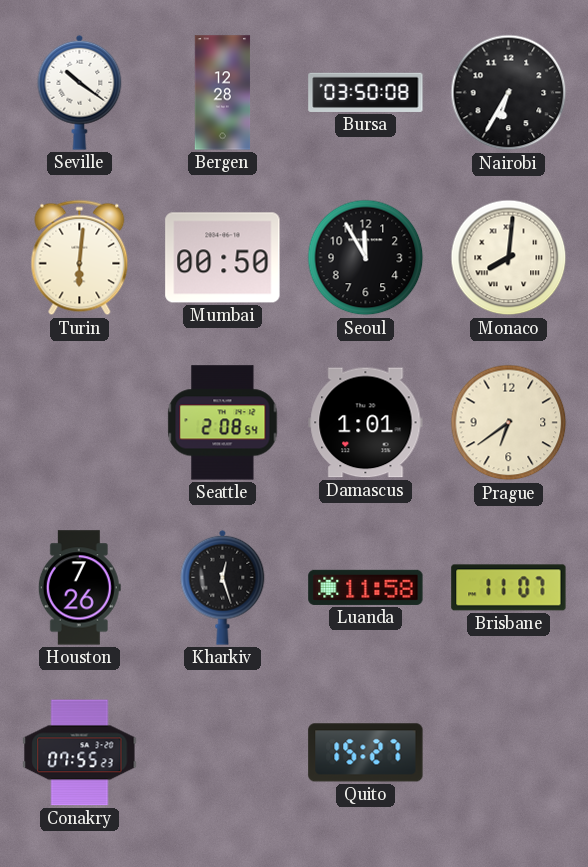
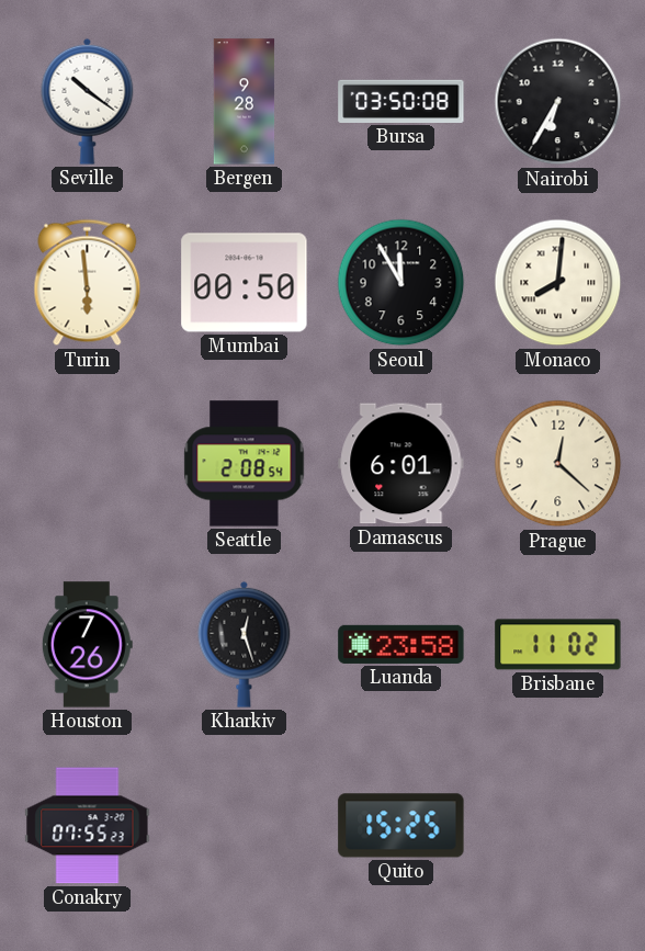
Bergen: 12:28 -> 9:28
Turin: 6:01 -> 5:59
Damascus: 1:01 -> 6:01
Prague: 6:39 -> 12:22
Luanda: 11:58 -> 23:58
Brisbane: 11:07 -> 11:02
Quito: 15:27 -> 15:25
